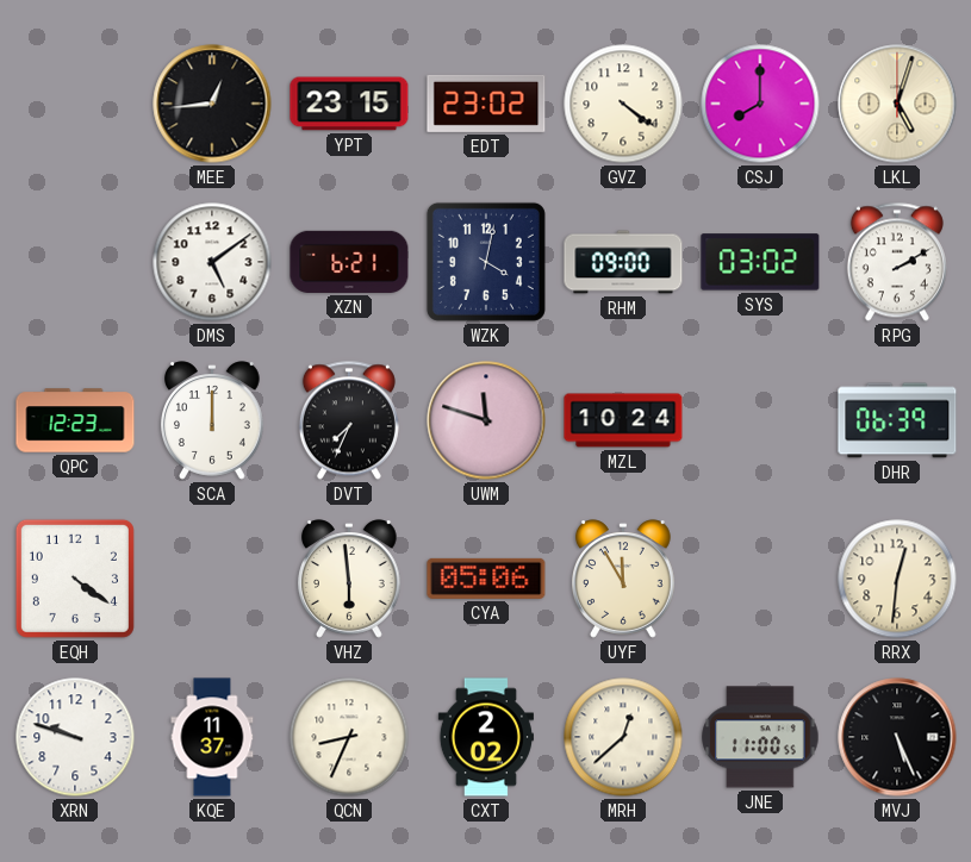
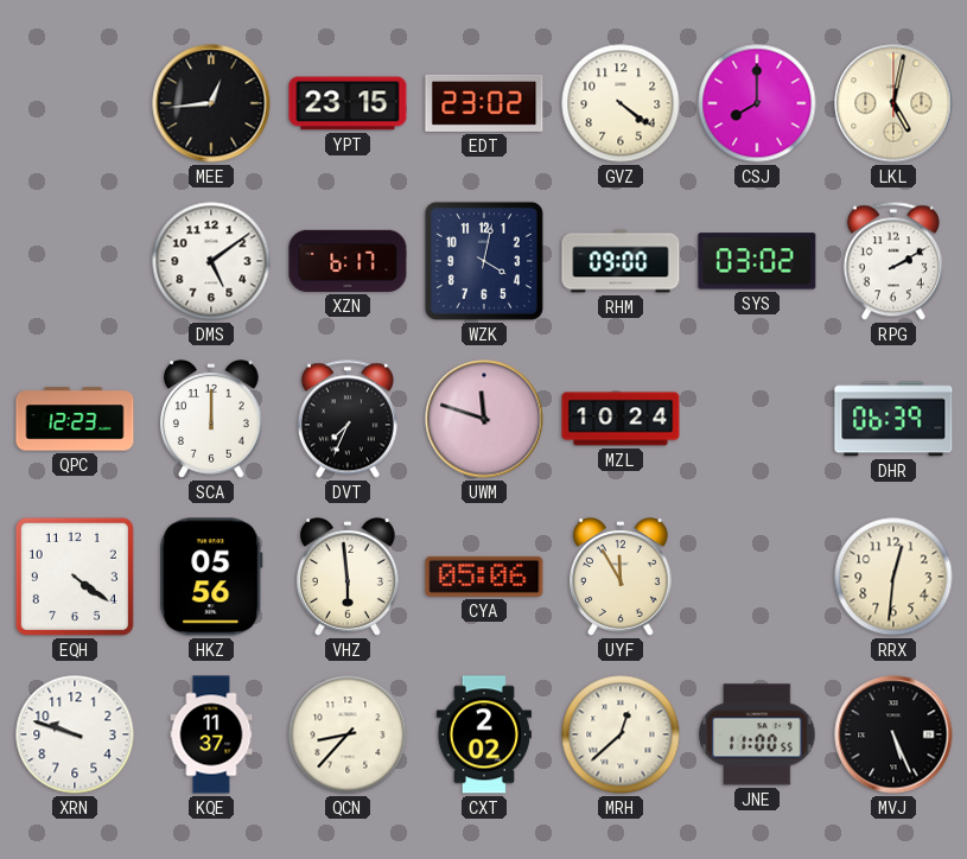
LKL: 5:03 -> 5:02
XZN: 6:21 -> 6:17
HKZ: none -> 05:56
QCN: 8:34 -> 8:37
